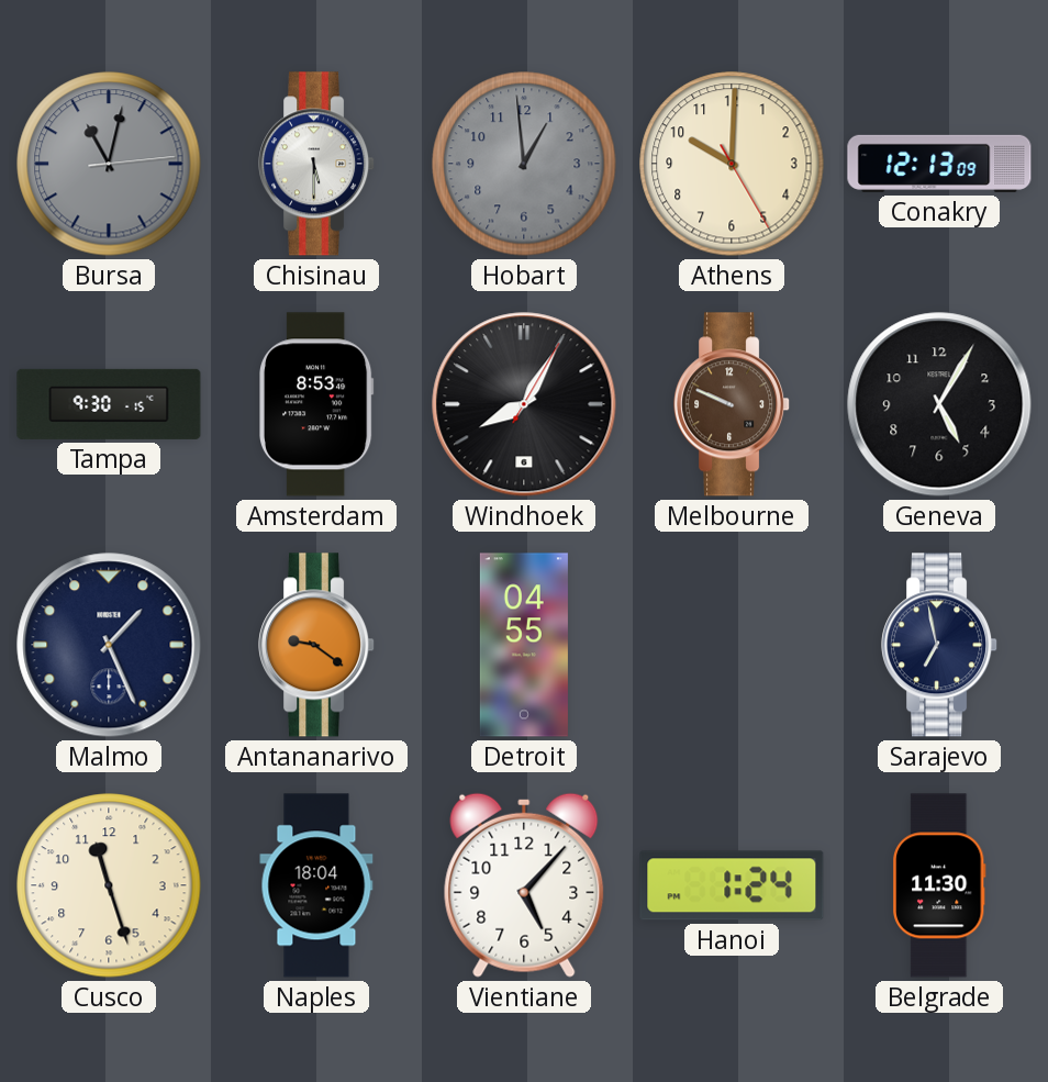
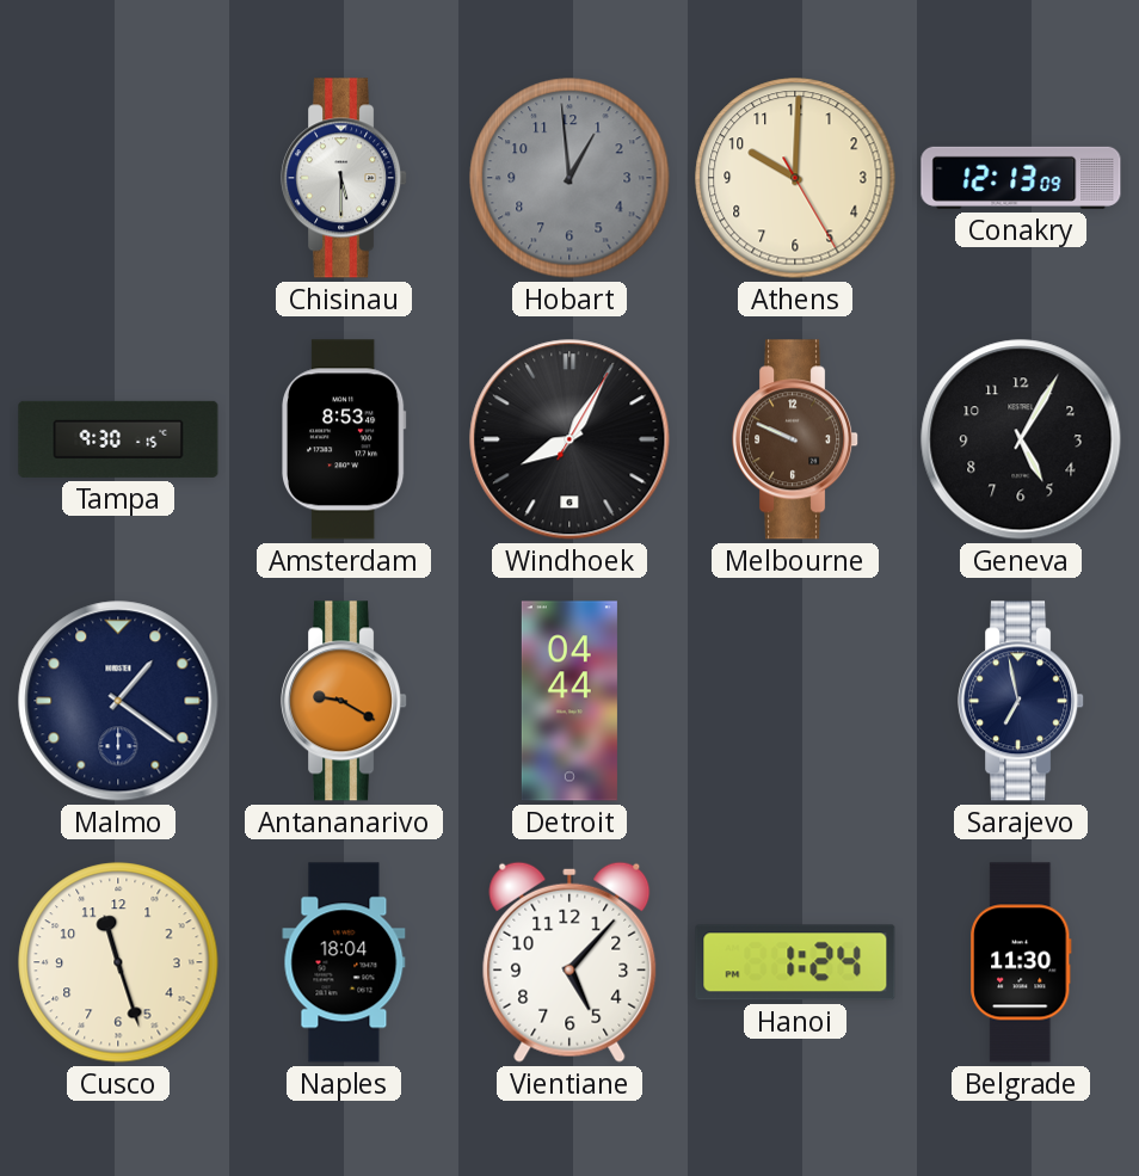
Bursa: 11:02 -> none
Malmo: 1:26 -> 1:21
Antananarivo: 9:21 -> 9:20
Detroit: 04:55 -> 04:44
